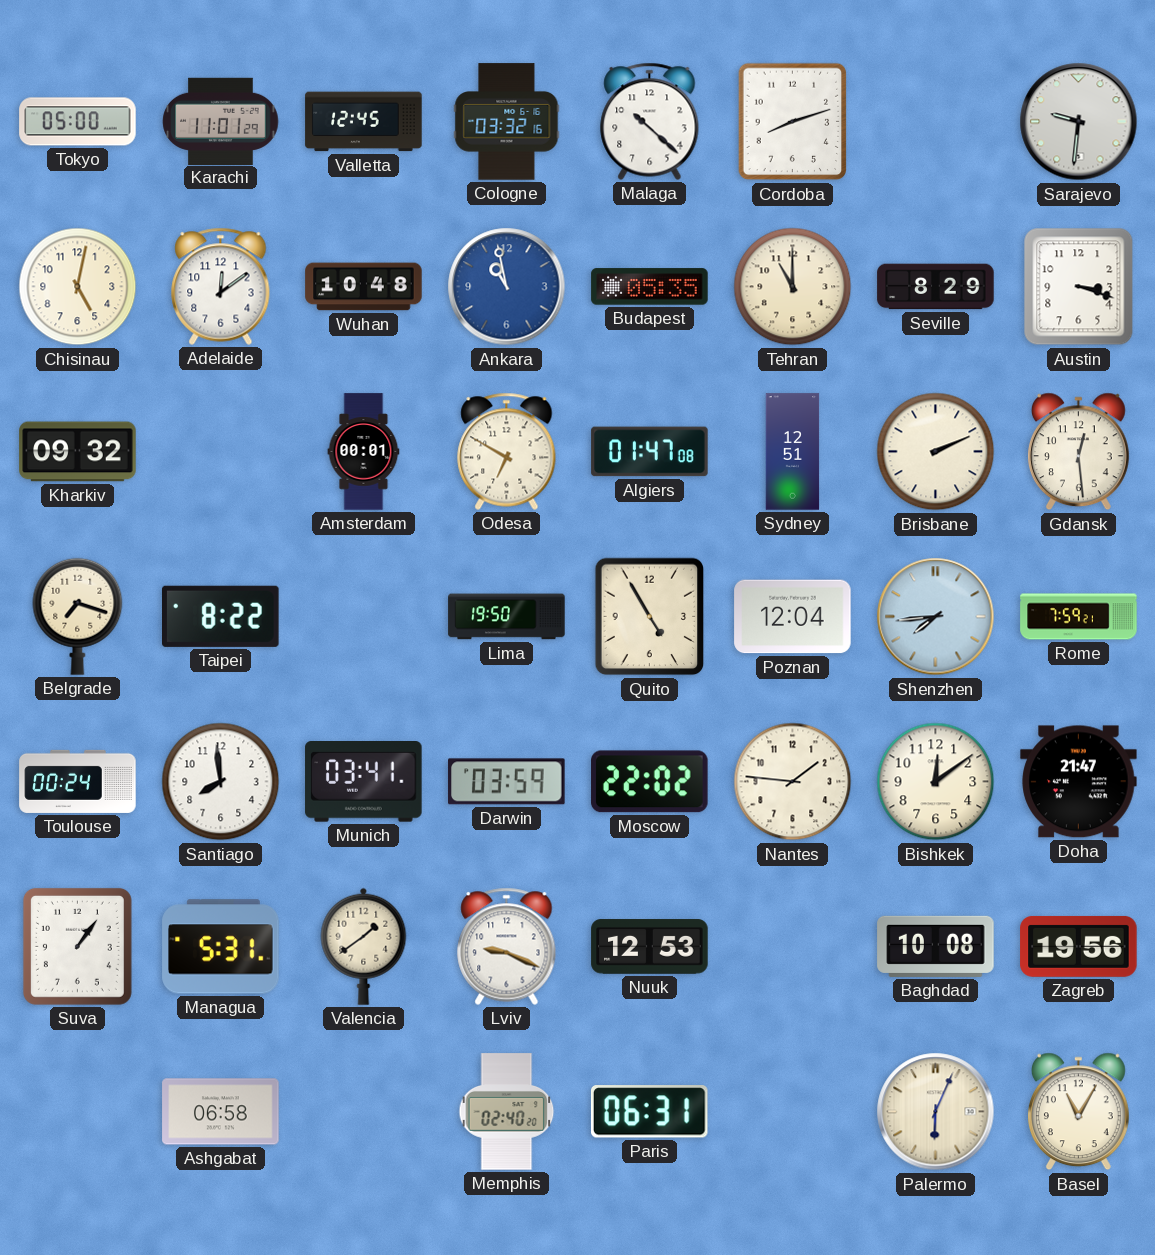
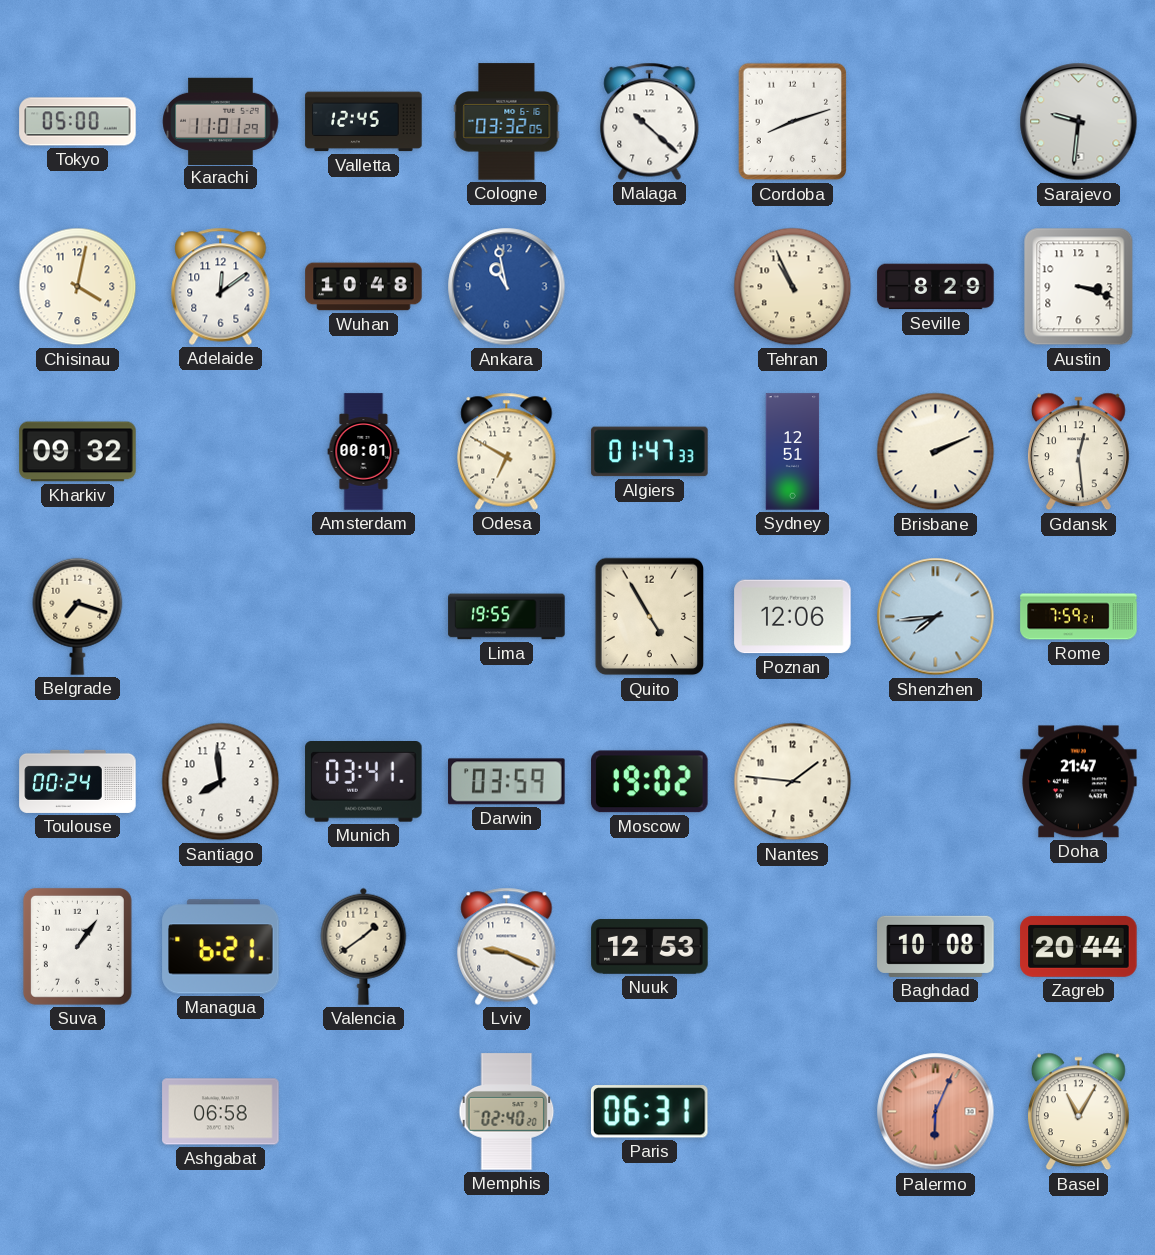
Cologne: 03:32:16 -> 03:32:05
Chisinau: 5:02 -> 4:02
Budapest: 05:35 -> none
Tehran: 11:00 -> 10:56
Algiers: 01:47:08 -> 01:47:33
Taipei: 8:22 -> none
Lima: 19:50 -> 19:55
Poznan: 12:04 -> 12:06
Moscow: 22:02 -> 19:02
Bishkek: 12:09 -> none
Managua: 5:31 -> 6:21
Zagreb: 19:56 -> 20:44
Palermo dial: cream -> salmon
